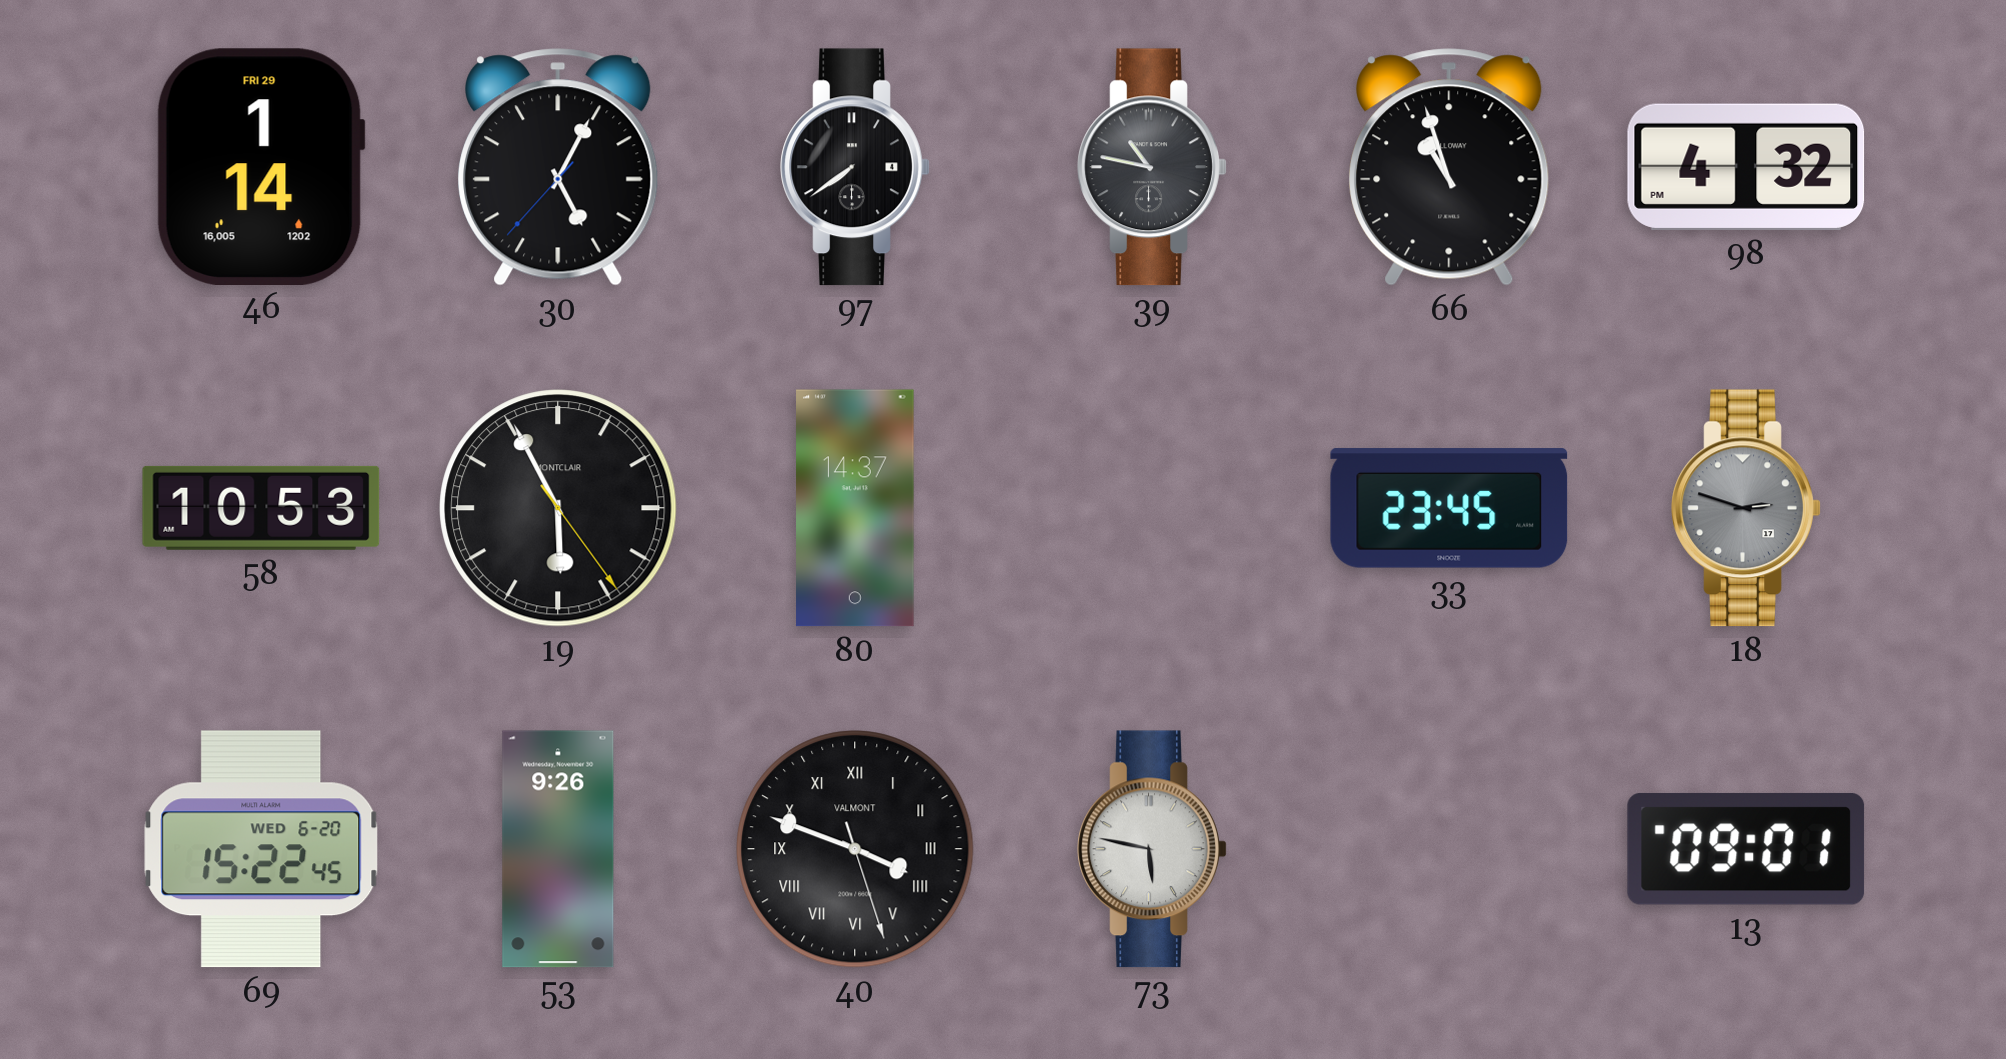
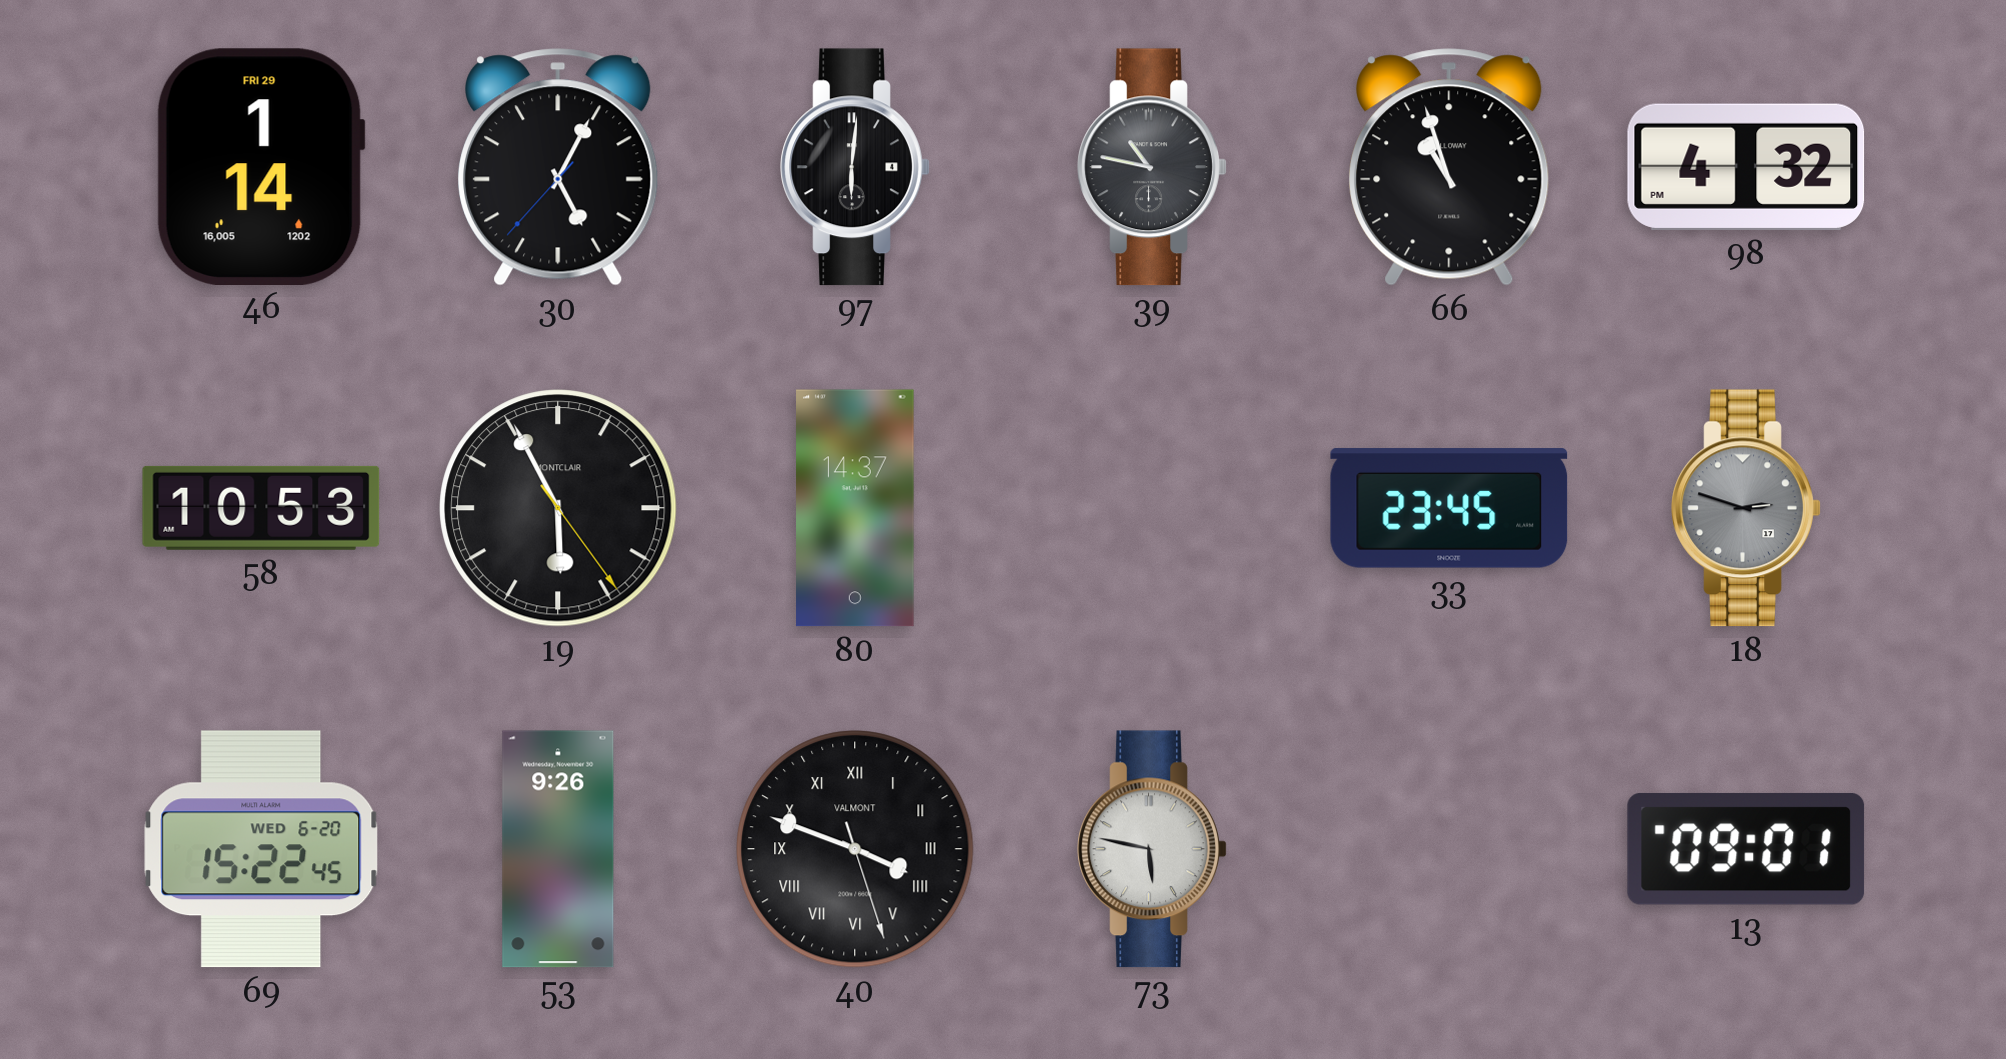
97: 7:39 -> 6:01
